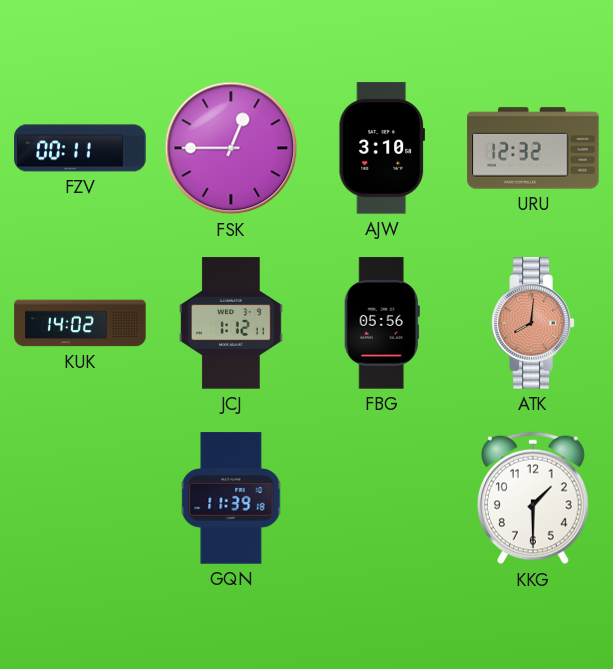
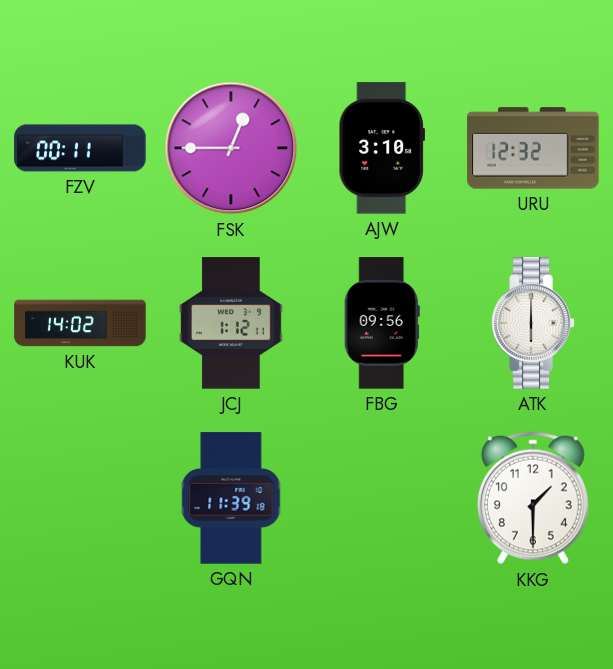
FBG: 05:56 -> 09:56
ATK: 8:01 -> 6:00
ATK dial: salmon -> white
